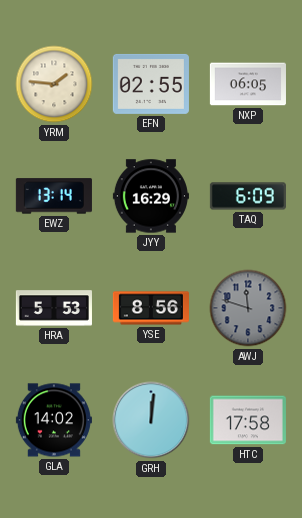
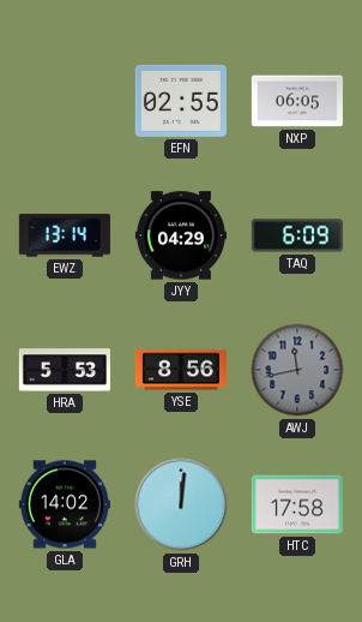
YRM: 1:46 -> none
JYY: 16:29 -> 04:29
AWJ: 11:48 -> 11:43
